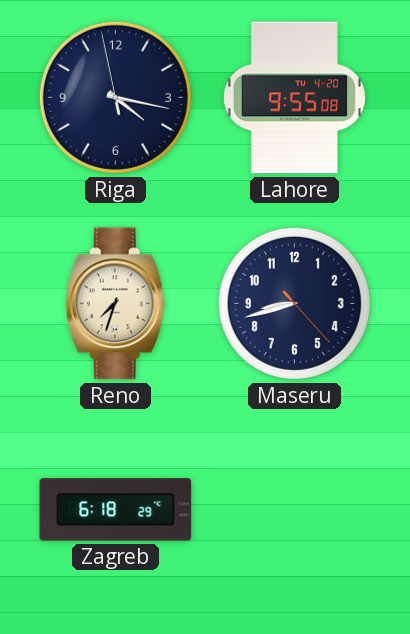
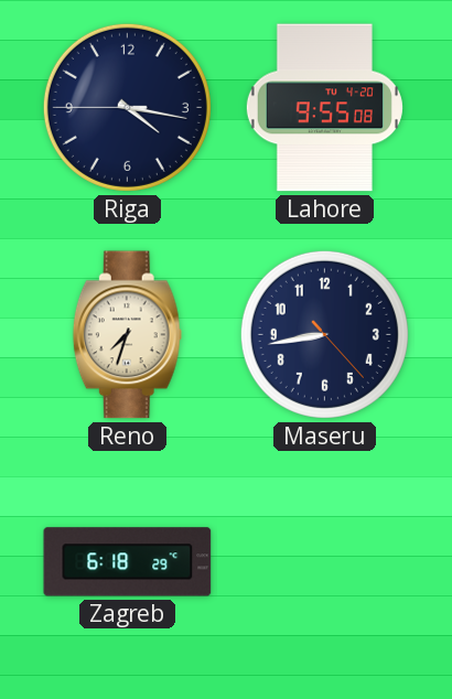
Riga: 4:16:58 -> 4:16:45
Maseru: 8:42 -> 8:43
